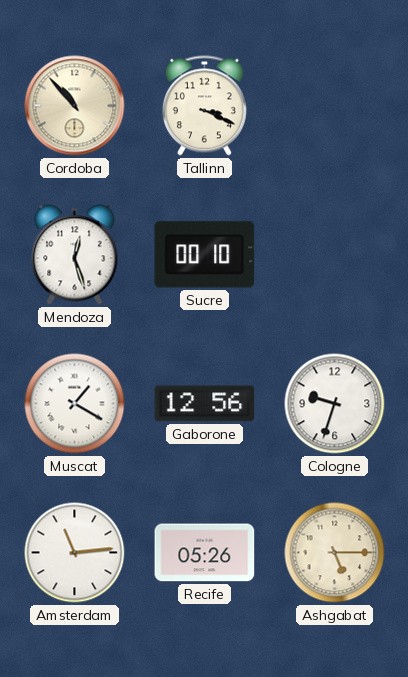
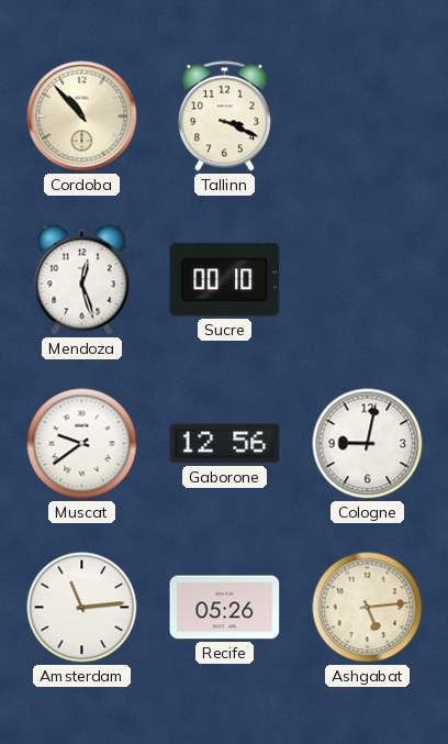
Muscat: 1:20 -> 9:39
Cologne: 9:33 -> 9:02
Ashgabat: 5:15 -> 5:14
